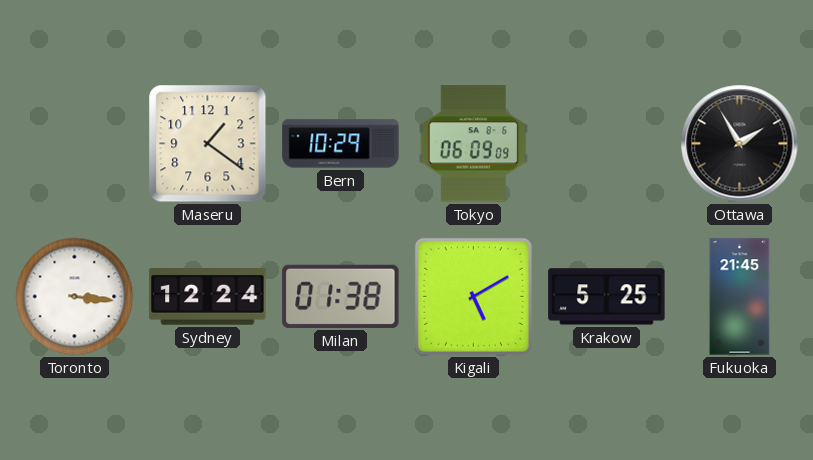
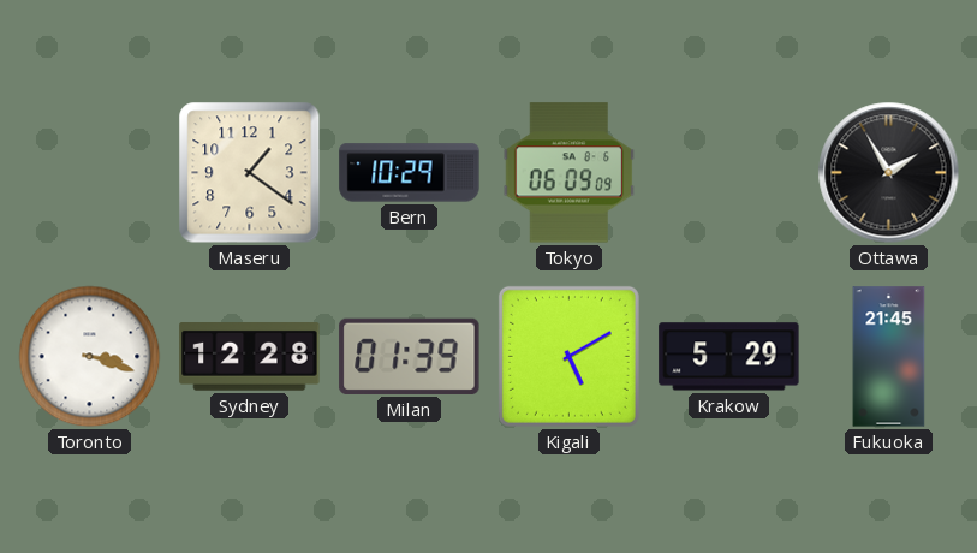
Toronto: 3:16 -> 3:18
Sydney: 12:24 -> 12:28
Milan: 01:38 -> 01:39
Krakow: 5:25 -> 5:29
